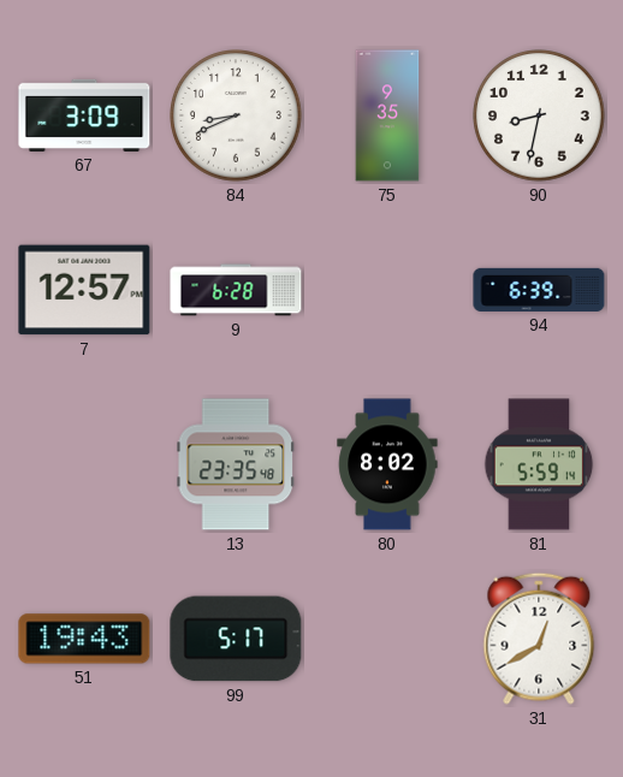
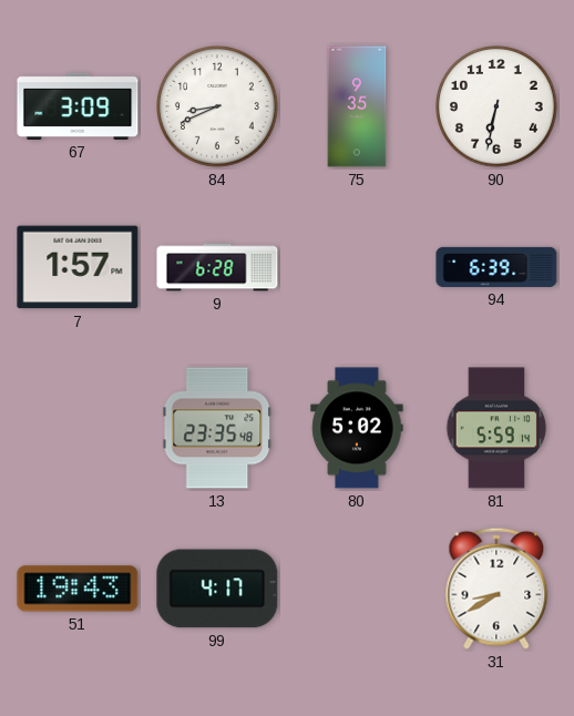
90: 8:32 -> 6:32
7: 12:57 -> 1:57
80: 8:02 -> 5:02
99: 5:17 -> 4:17
31: 12:40 -> 8:40
